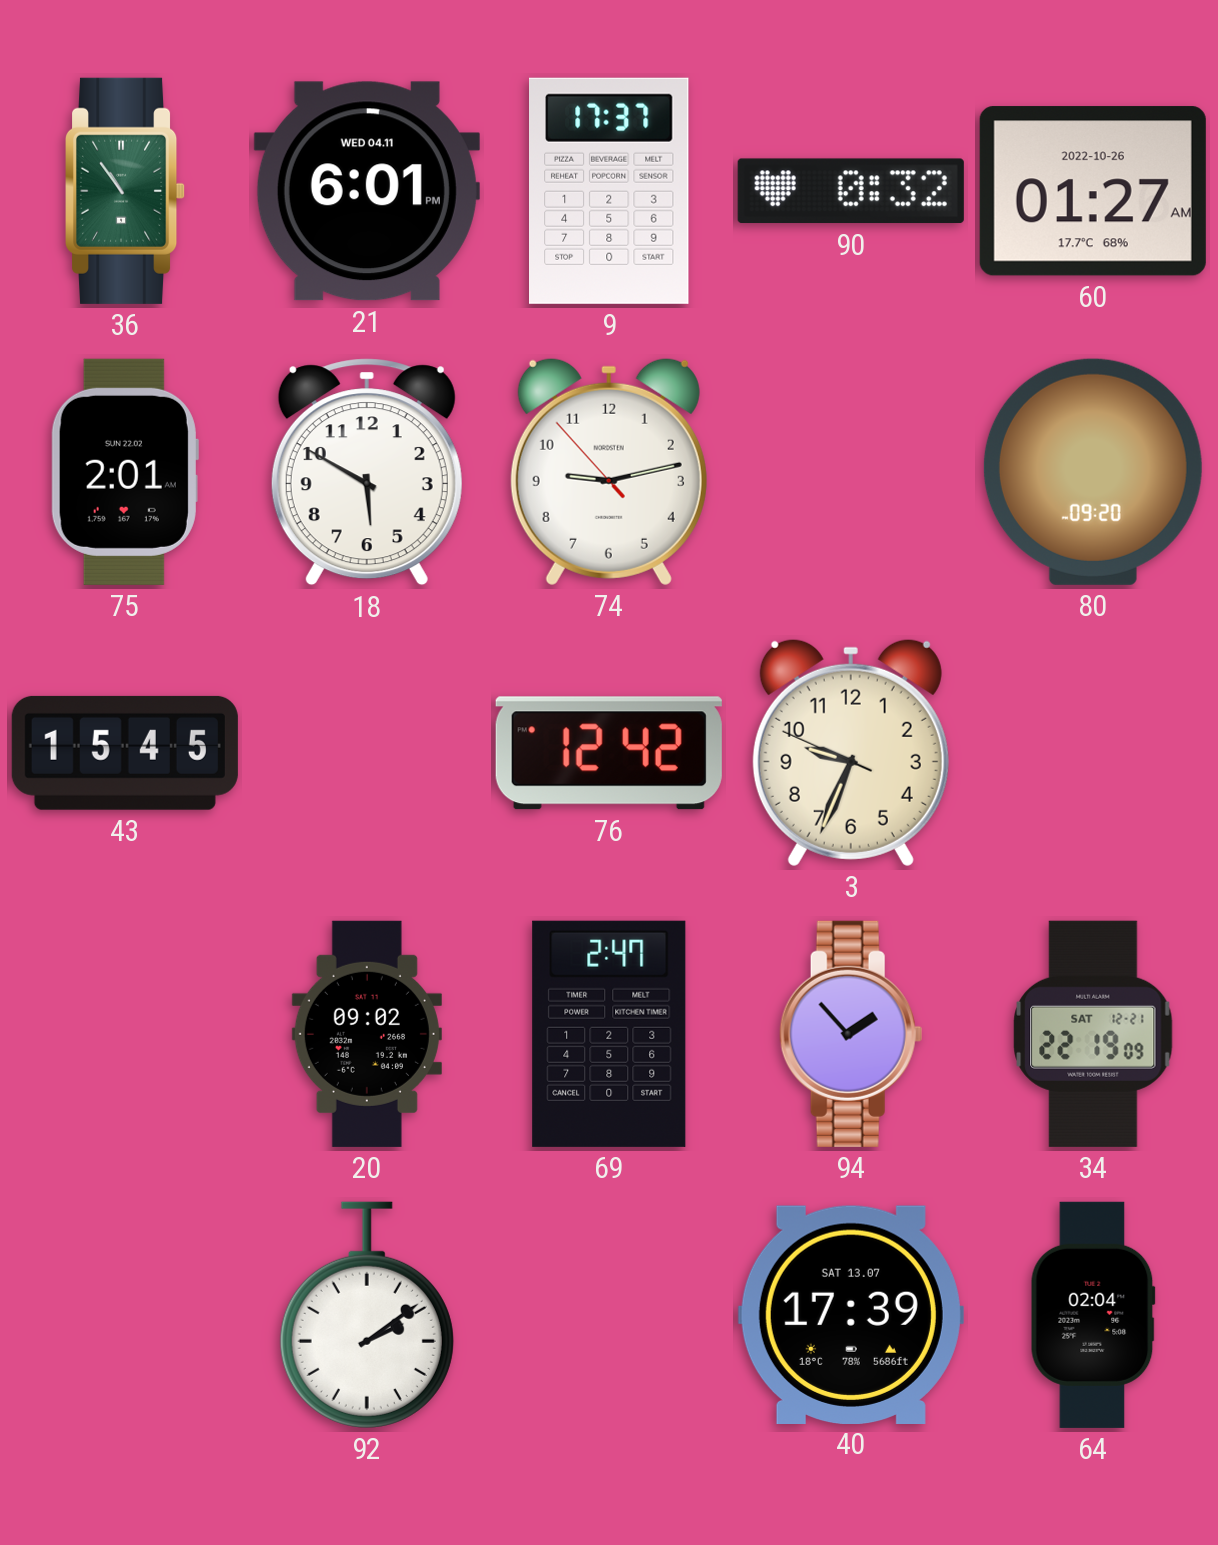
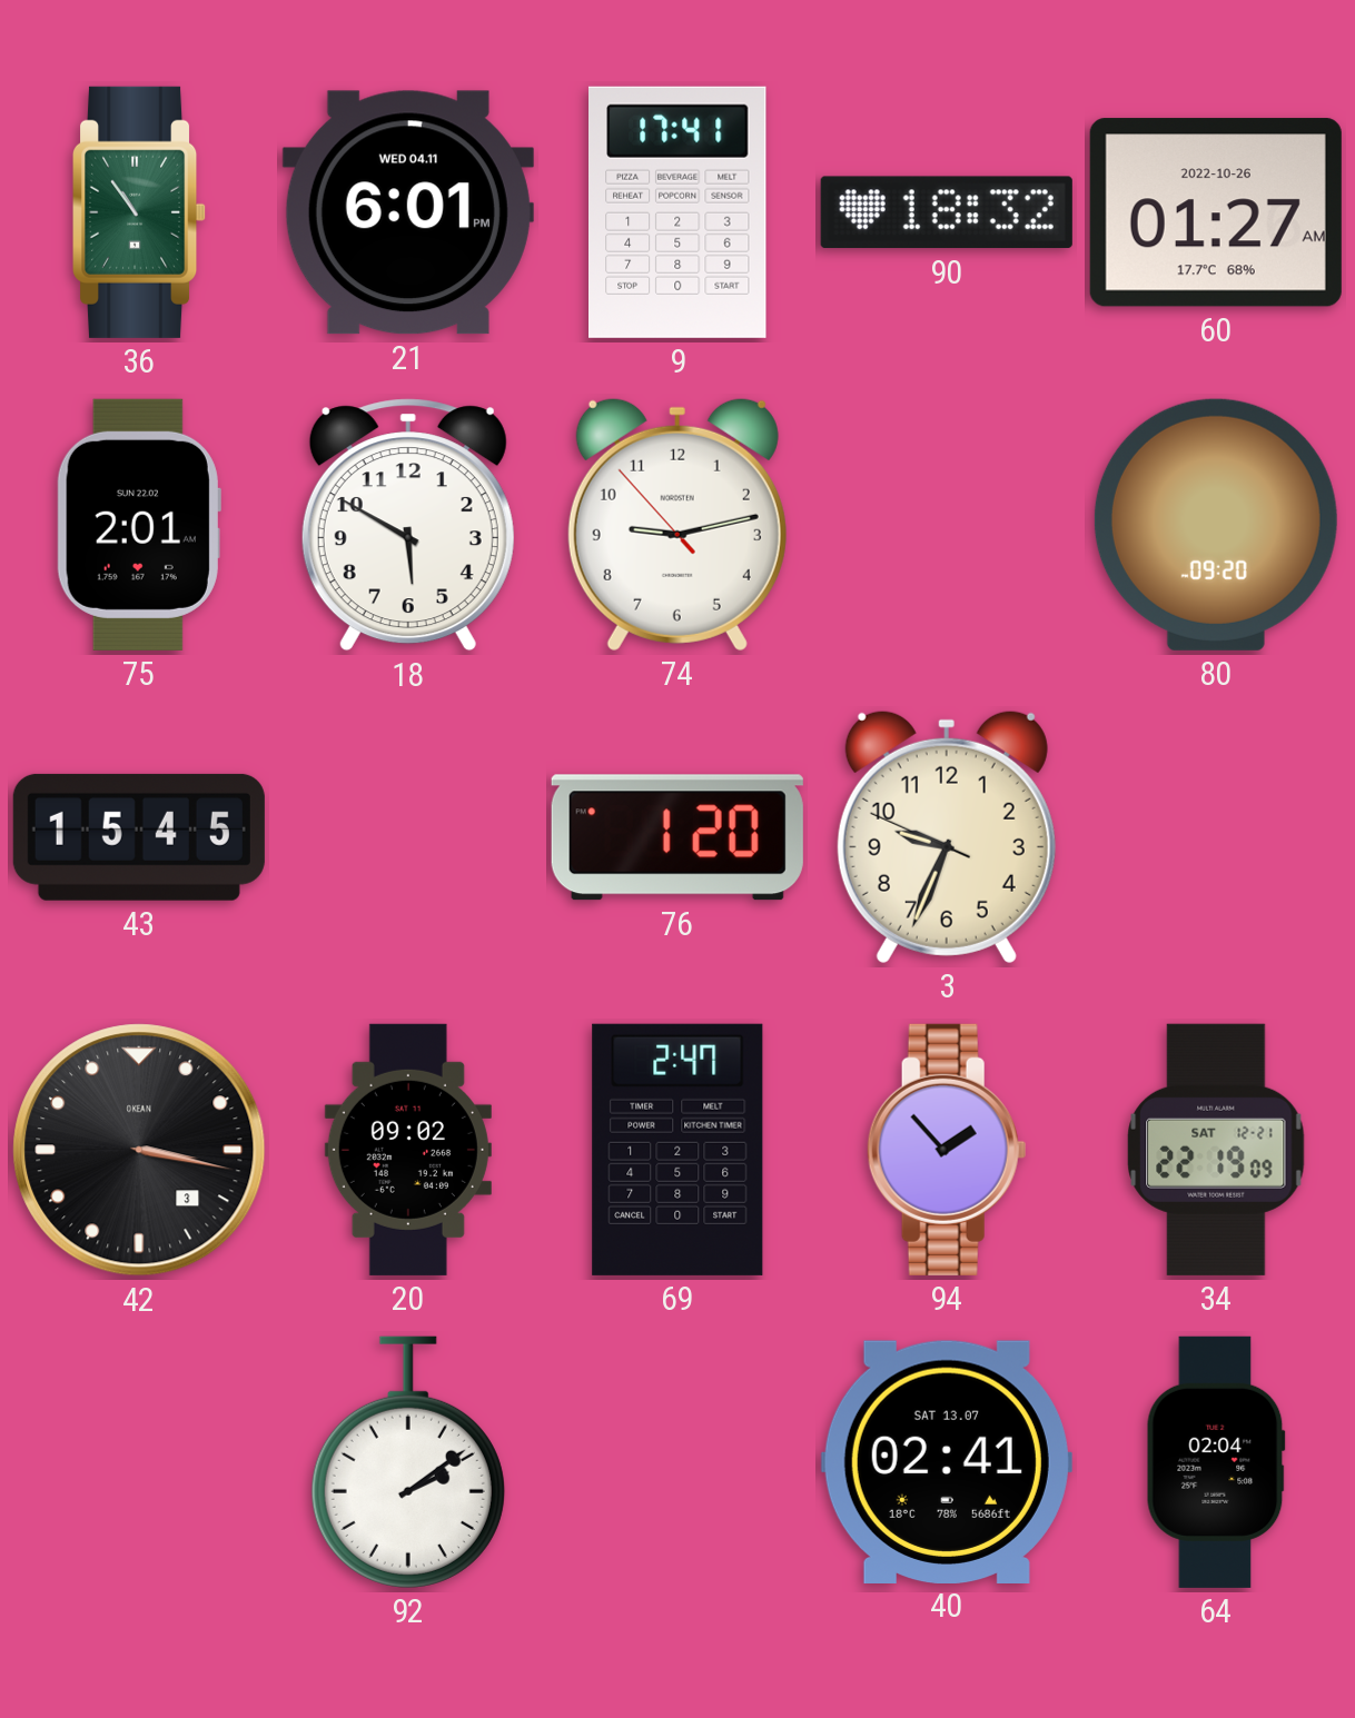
9: 17:37 -> 17:41
90: 0:32 -> 18:32
76: 12:42 -> 1:20
42: none -> 3:17
40: 17:39 -> 02:41
